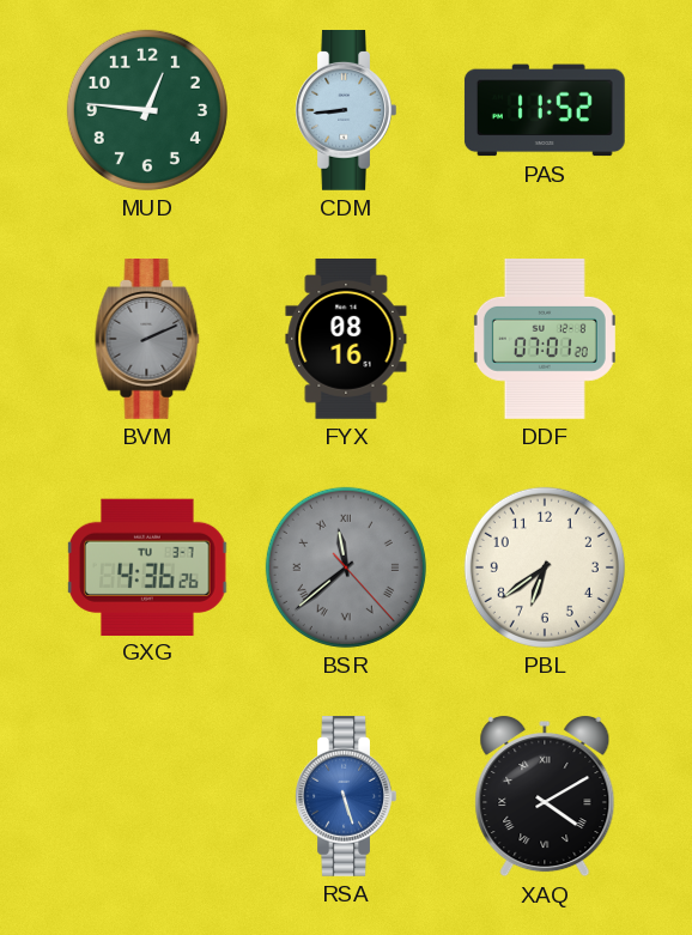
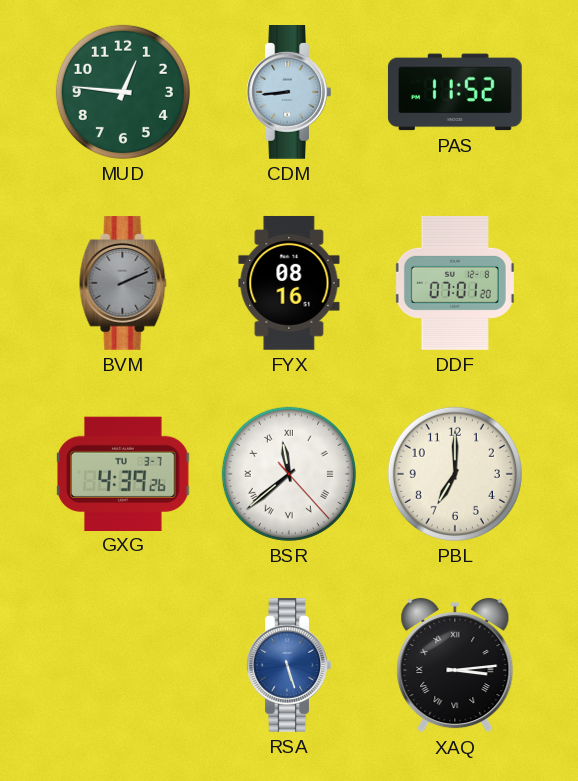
GXG: 4:36 -> 4:39
BSR dial: grey -> white
PBL: 6:39 -> 7:00
XAQ: 4:10 -> 3:14
